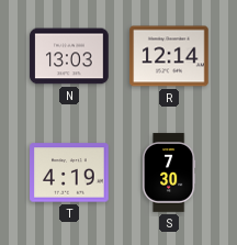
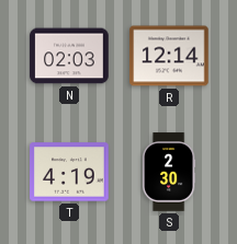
N: 13:03 -> 02:03
S: 7:30 -> 2:30
